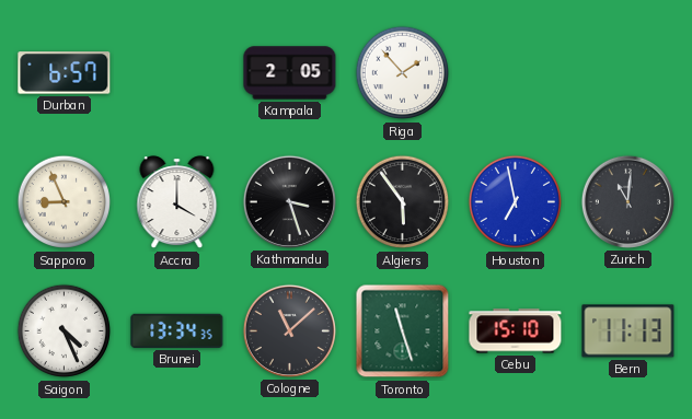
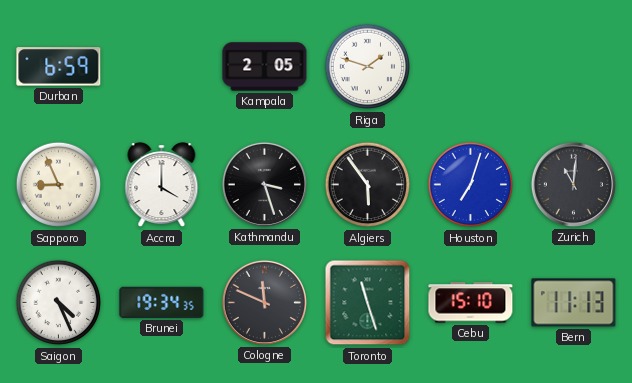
Durban: 6:57 -> 6:59
Riga: 1:53 -> 1:48
Houston: 6:58 -> 7:03
Brunei: 13:34 -> 19:34
Cologne: 11:08 -> 11:49
